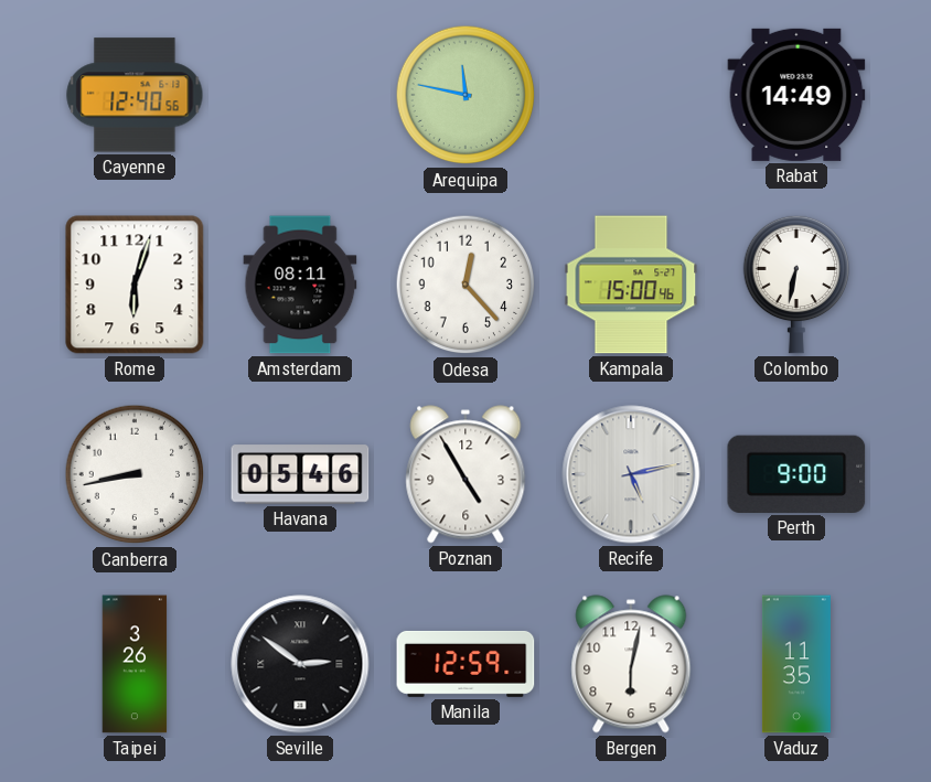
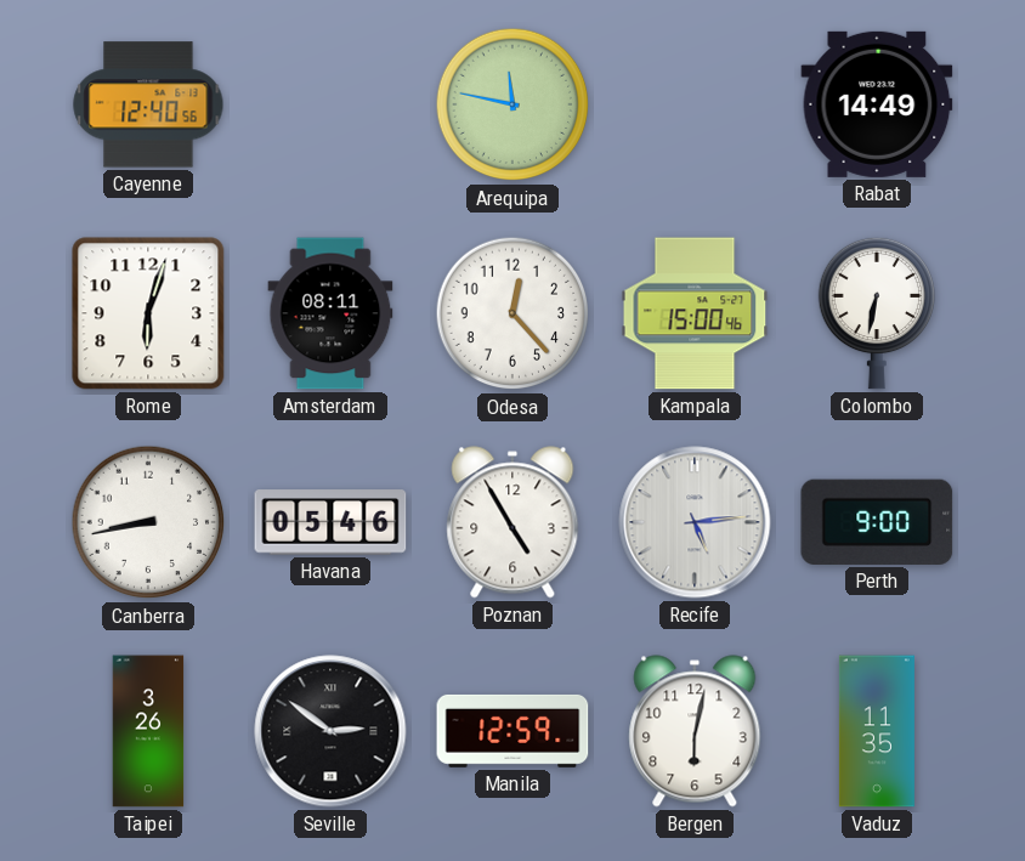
Recife: 5:13 -> 5:14
